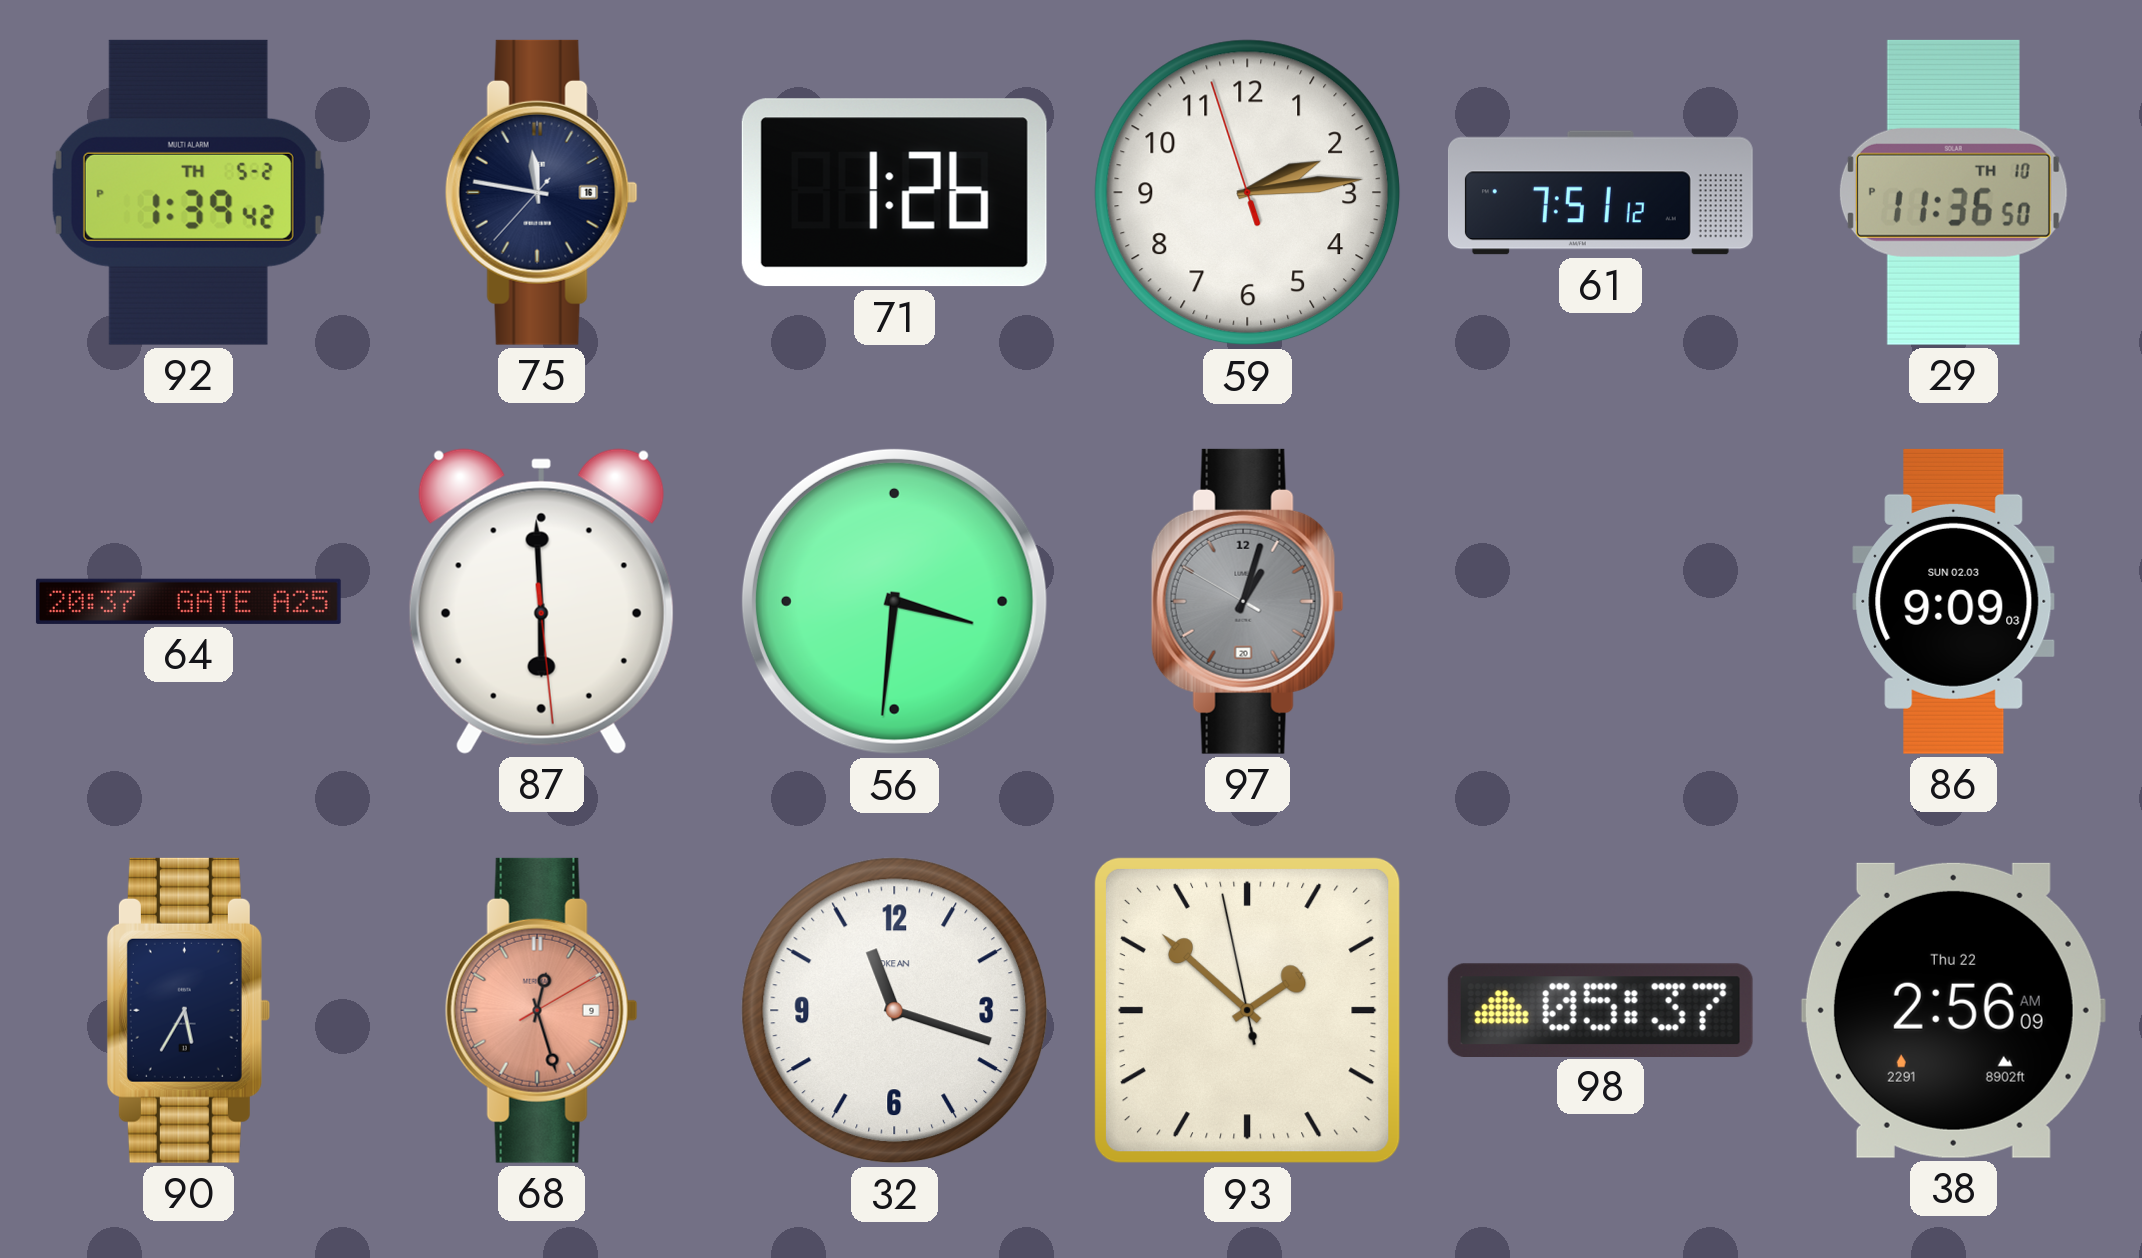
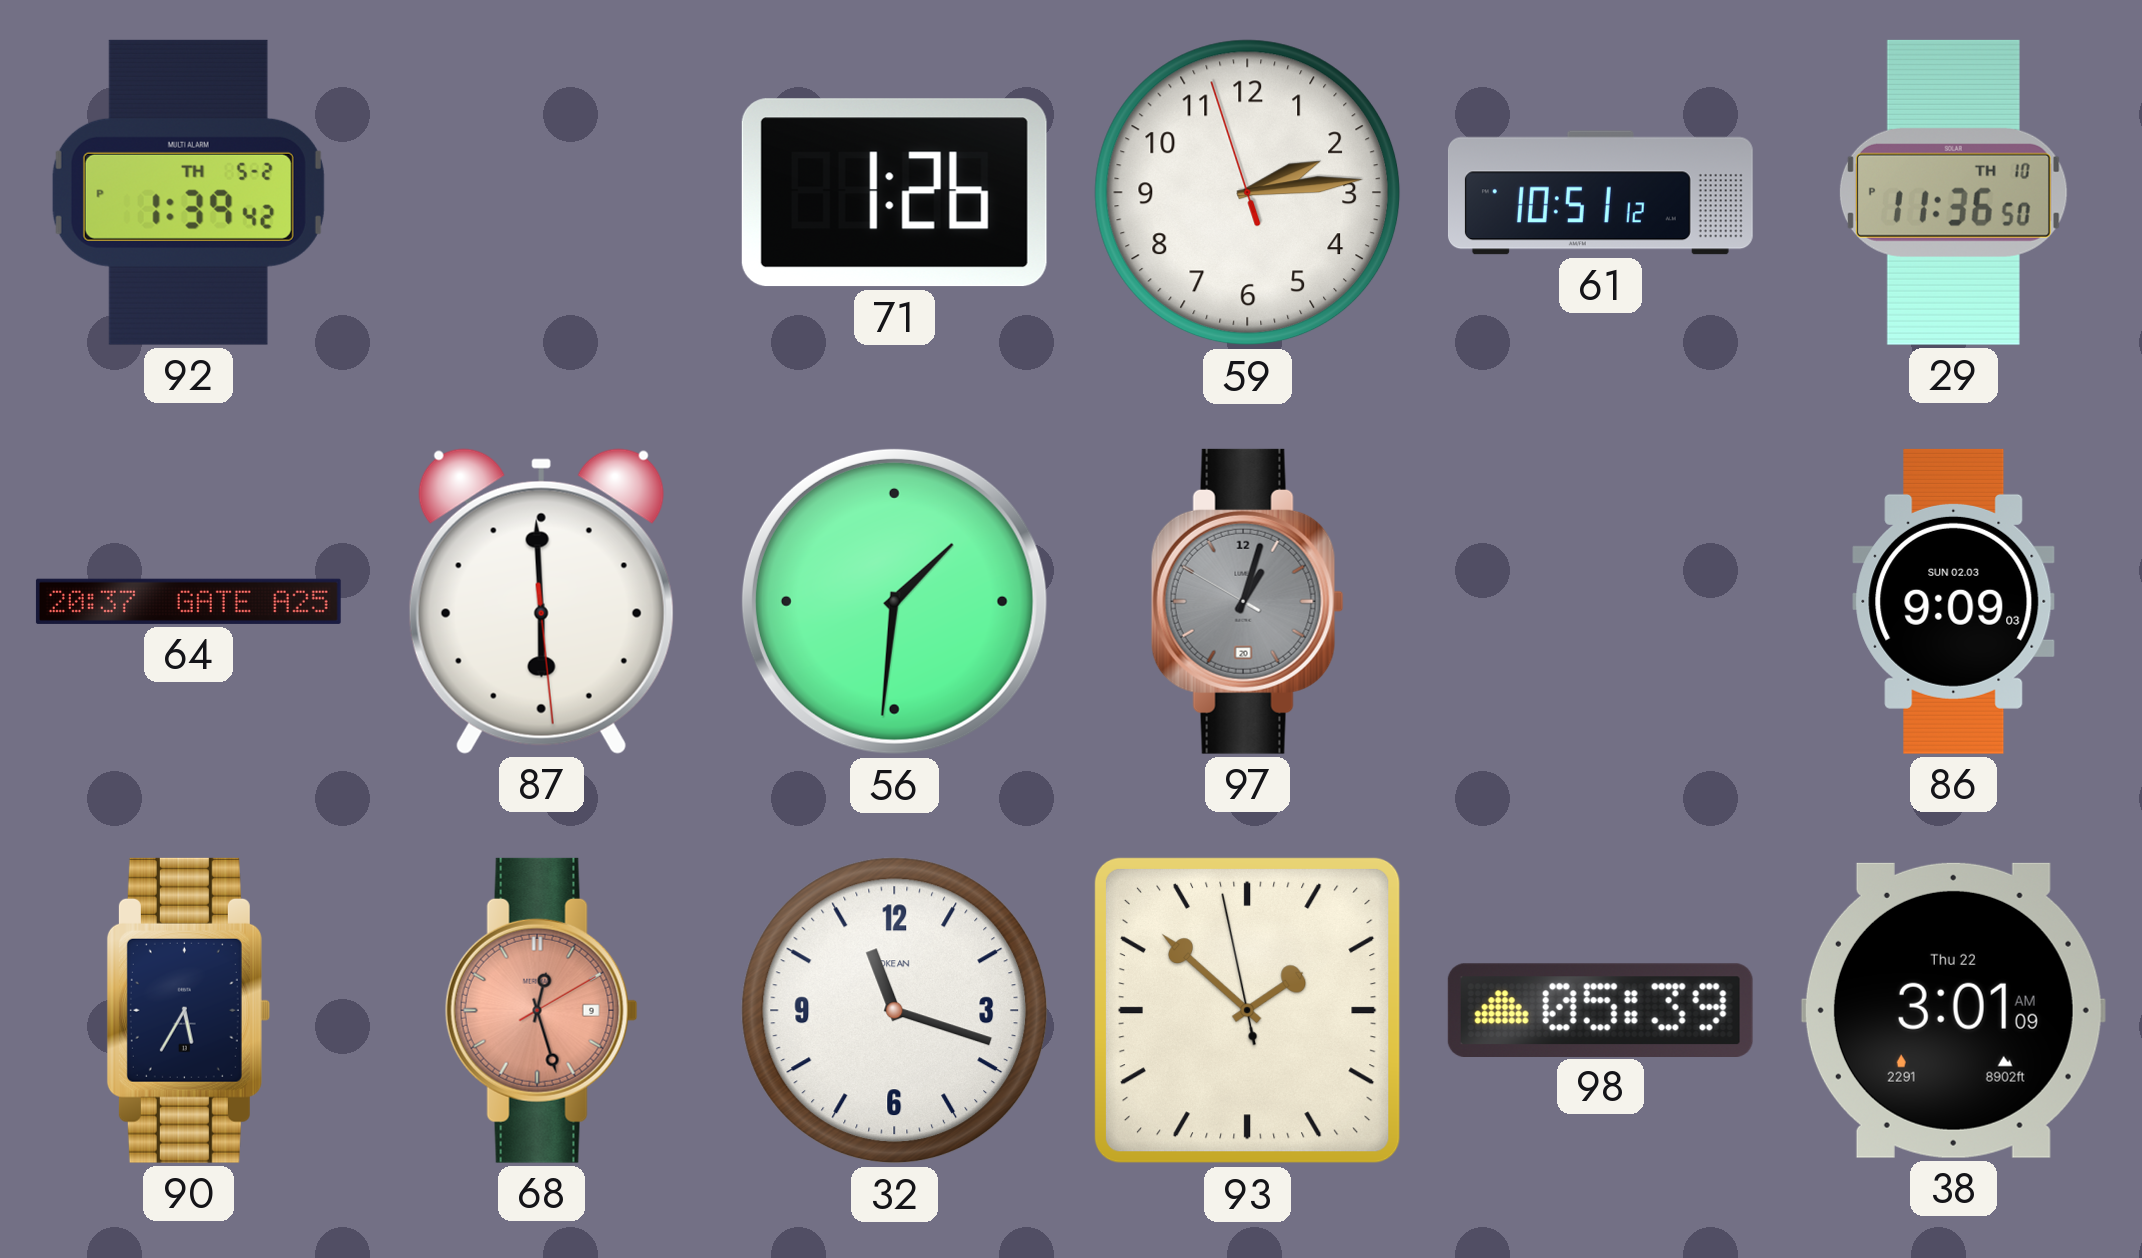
75: 11:46 -> none
61: 7:51 -> 10:51
56: 3:31 -> 1:31
98: 05:37 -> 05:39
38: 2:56 -> 3:01
